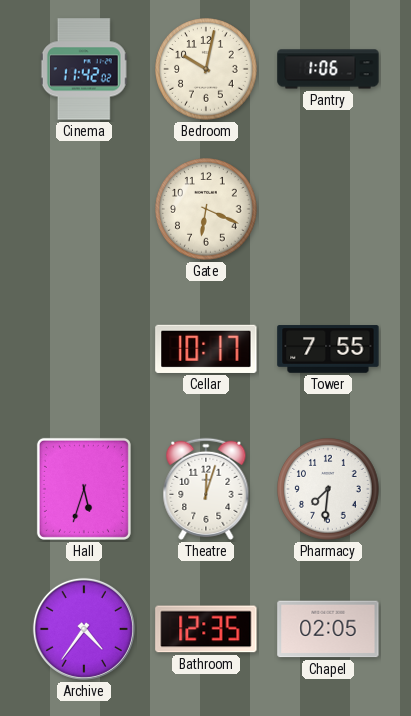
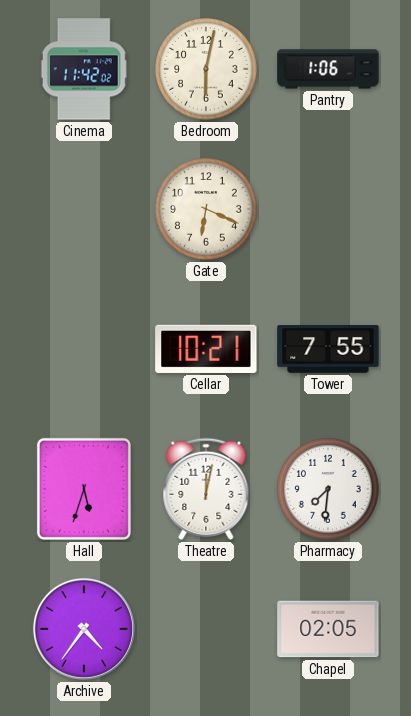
Bedroom: 10:02 -> 6:02
Cellar: 10:17 -> 10:21
Theatre: 12:03 -> 12:02
Bathroom: 12:35 -> none
